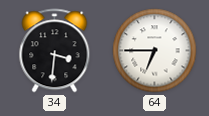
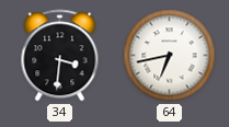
64: 6:45 -> 6:43
